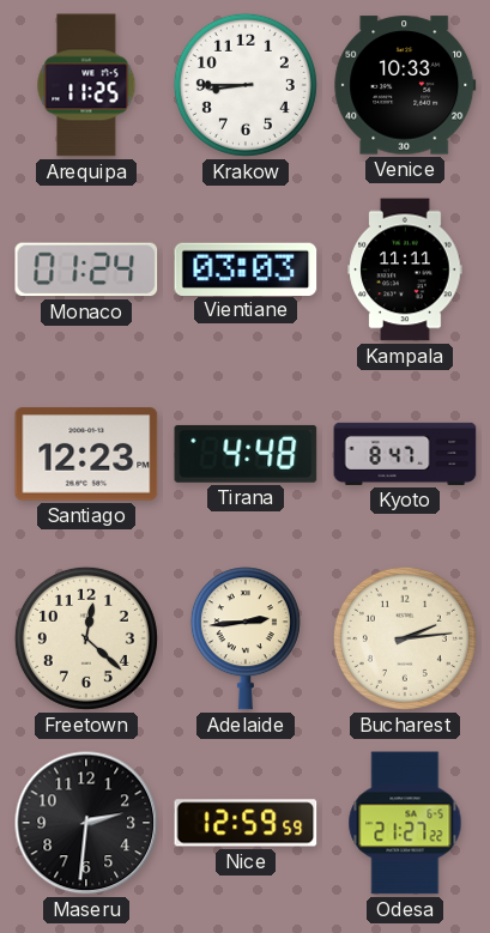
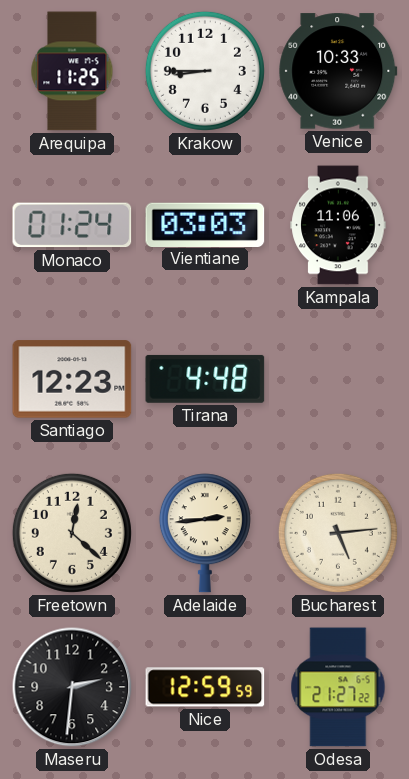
Kampala: 11:11 -> 11:06
Kyoto: 8:47 -> none
Bucharest: 2:14 -> 5:14
